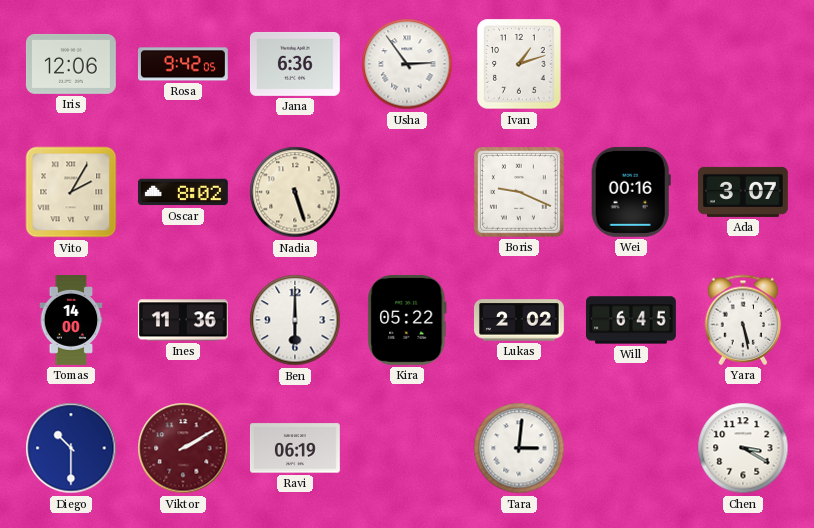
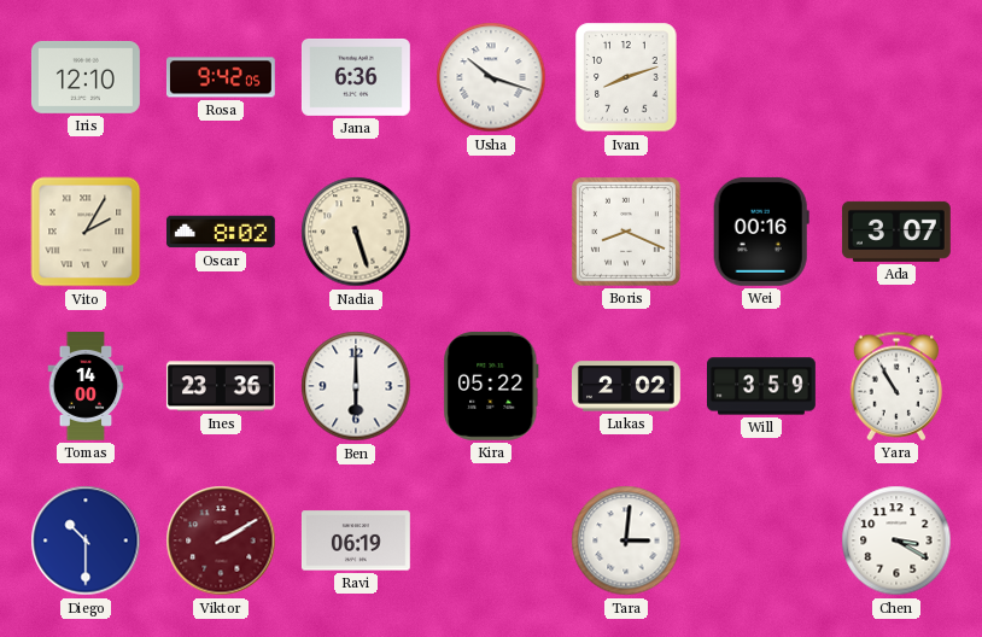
Iris: 12:06 -> 12:10
Usha: 2:54 -> 10:18
Ivan: 1:12 -> 8:12
Boris: 9:19 -> 8:19
Ines: 11:36 -> 23:36
Will: 6:45 -> 3:59
Yara: 5:28 -> 10:55
